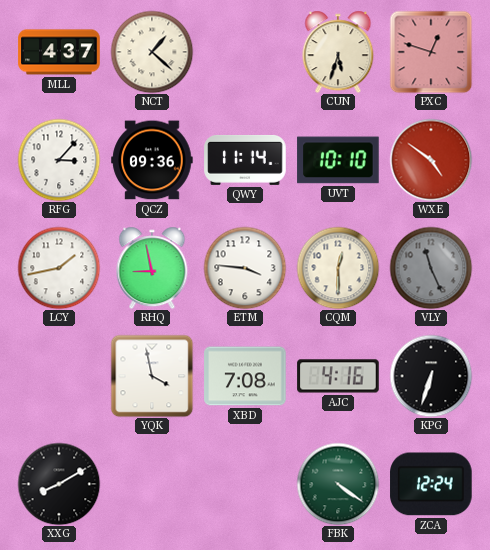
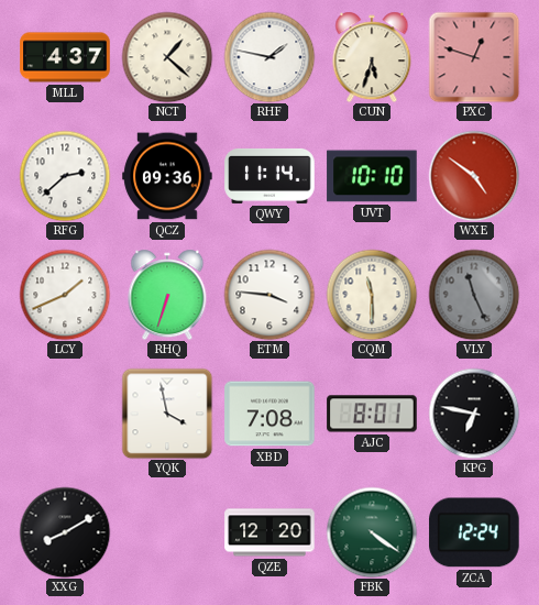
RHF: none -> 1:47
RFG: 3:07 -> 2:38
LCY: 1:43 -> 1:41
RHQ: 8:58 -> 6:33
CQM: 12:30 -> 11:30
AJC: 4:16 -> 8:01
KPG: 6:33 -> 6:47
QZE: none -> 12:20
